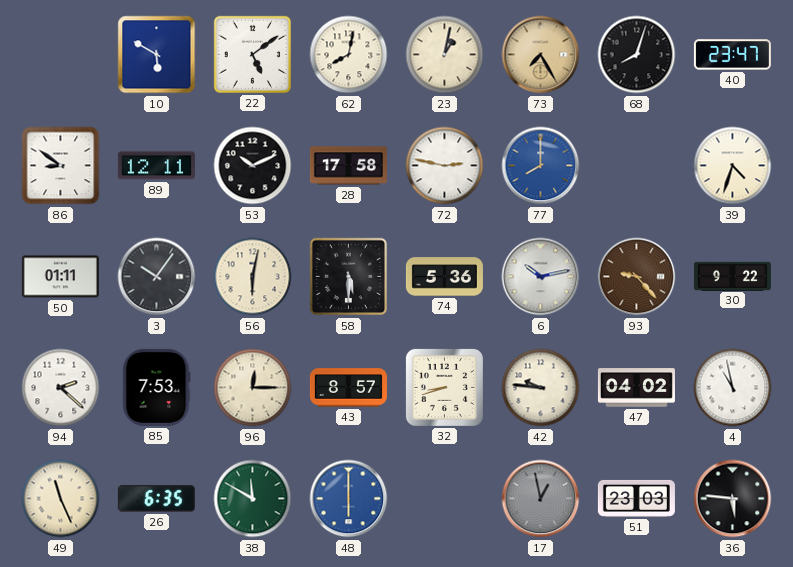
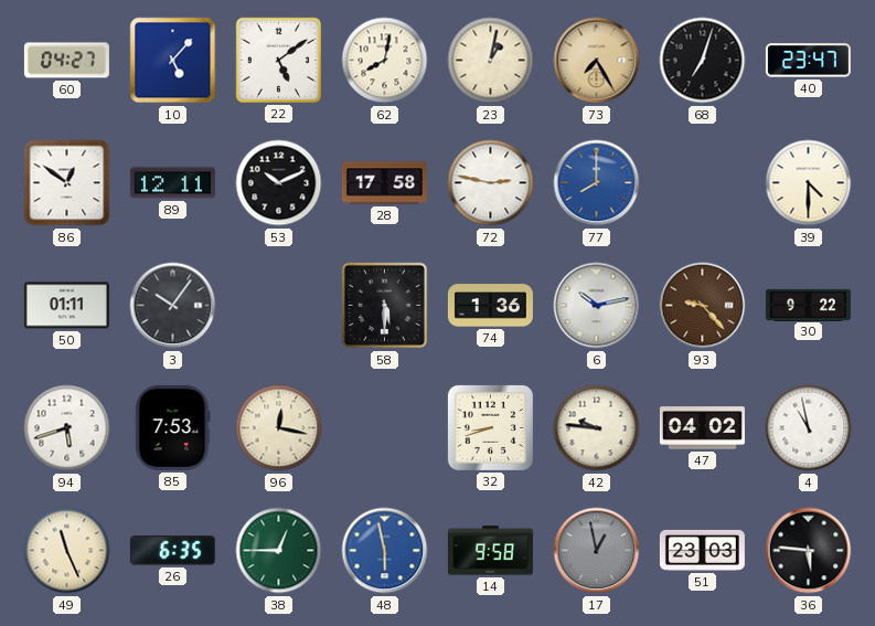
60: none -> 04:27
10: 5:50 -> 5:07
68: 8:03 -> 7:03
86: 8:51 -> 12:51
39: 4:33 -> 4:30
56: 6:02 -> none
74: 5:36 -> 1:36
94: 2:22 -> 5:42
96: 12:15 -> 12:17
43: 8:57 -> none
38: 11:50 -> 12:45
48: 6:00 -> 5:58
14: none -> 9:58
